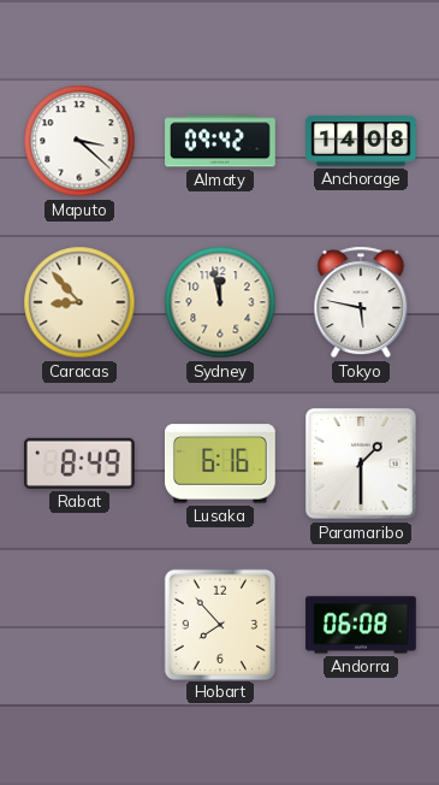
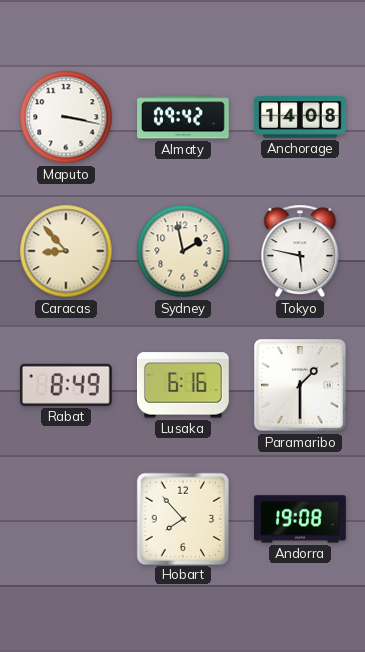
Maputo: 3:22 -> 3:17
Sydney: 11:58 -> 1:58
Andorra: 06:08 -> 19:08
